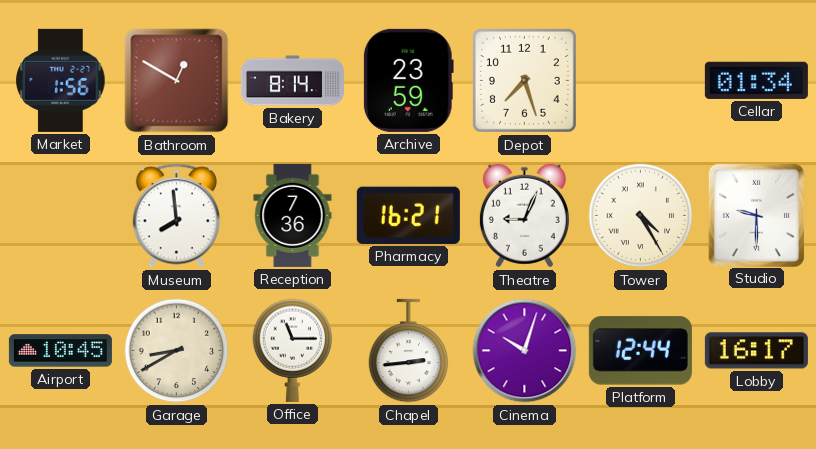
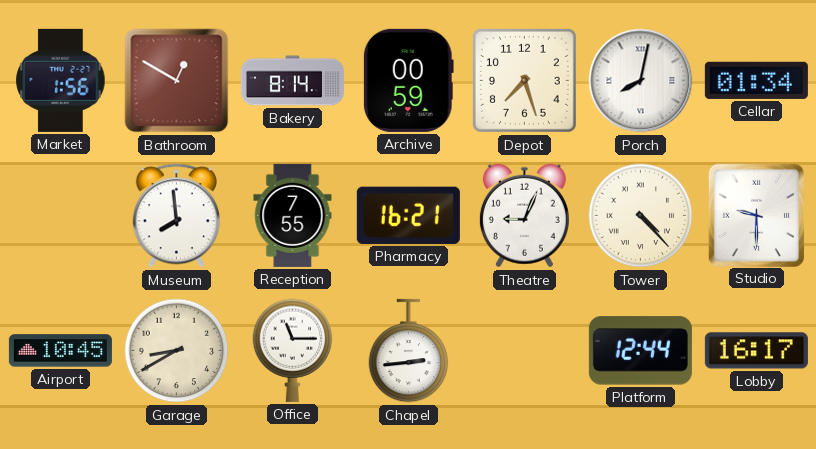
Archive: 23:59 -> 00:59
Porch: none -> 8:02
Reception: 7:36 -> 7:55
Tower: 4:25 -> 4:23
Cinema: 10:03 -> none
